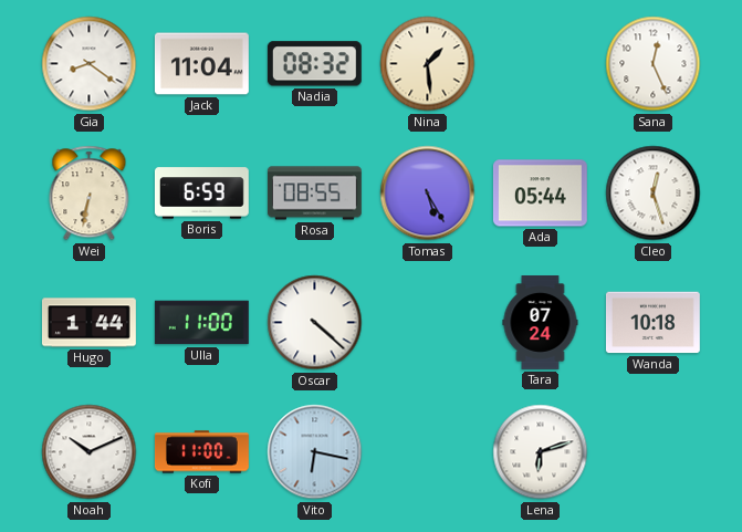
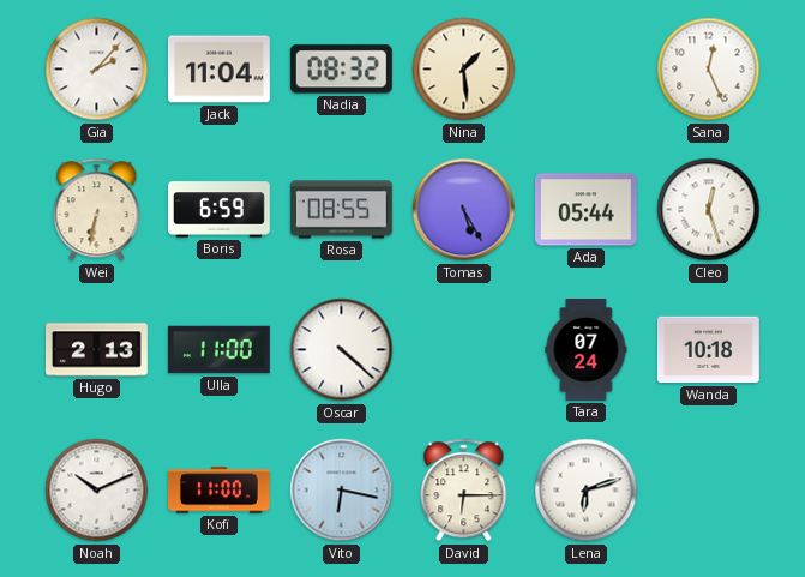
Gia: 8:21 -> 2:07
Hugo: 1:44 -> 2:13
David: none -> 6:15
